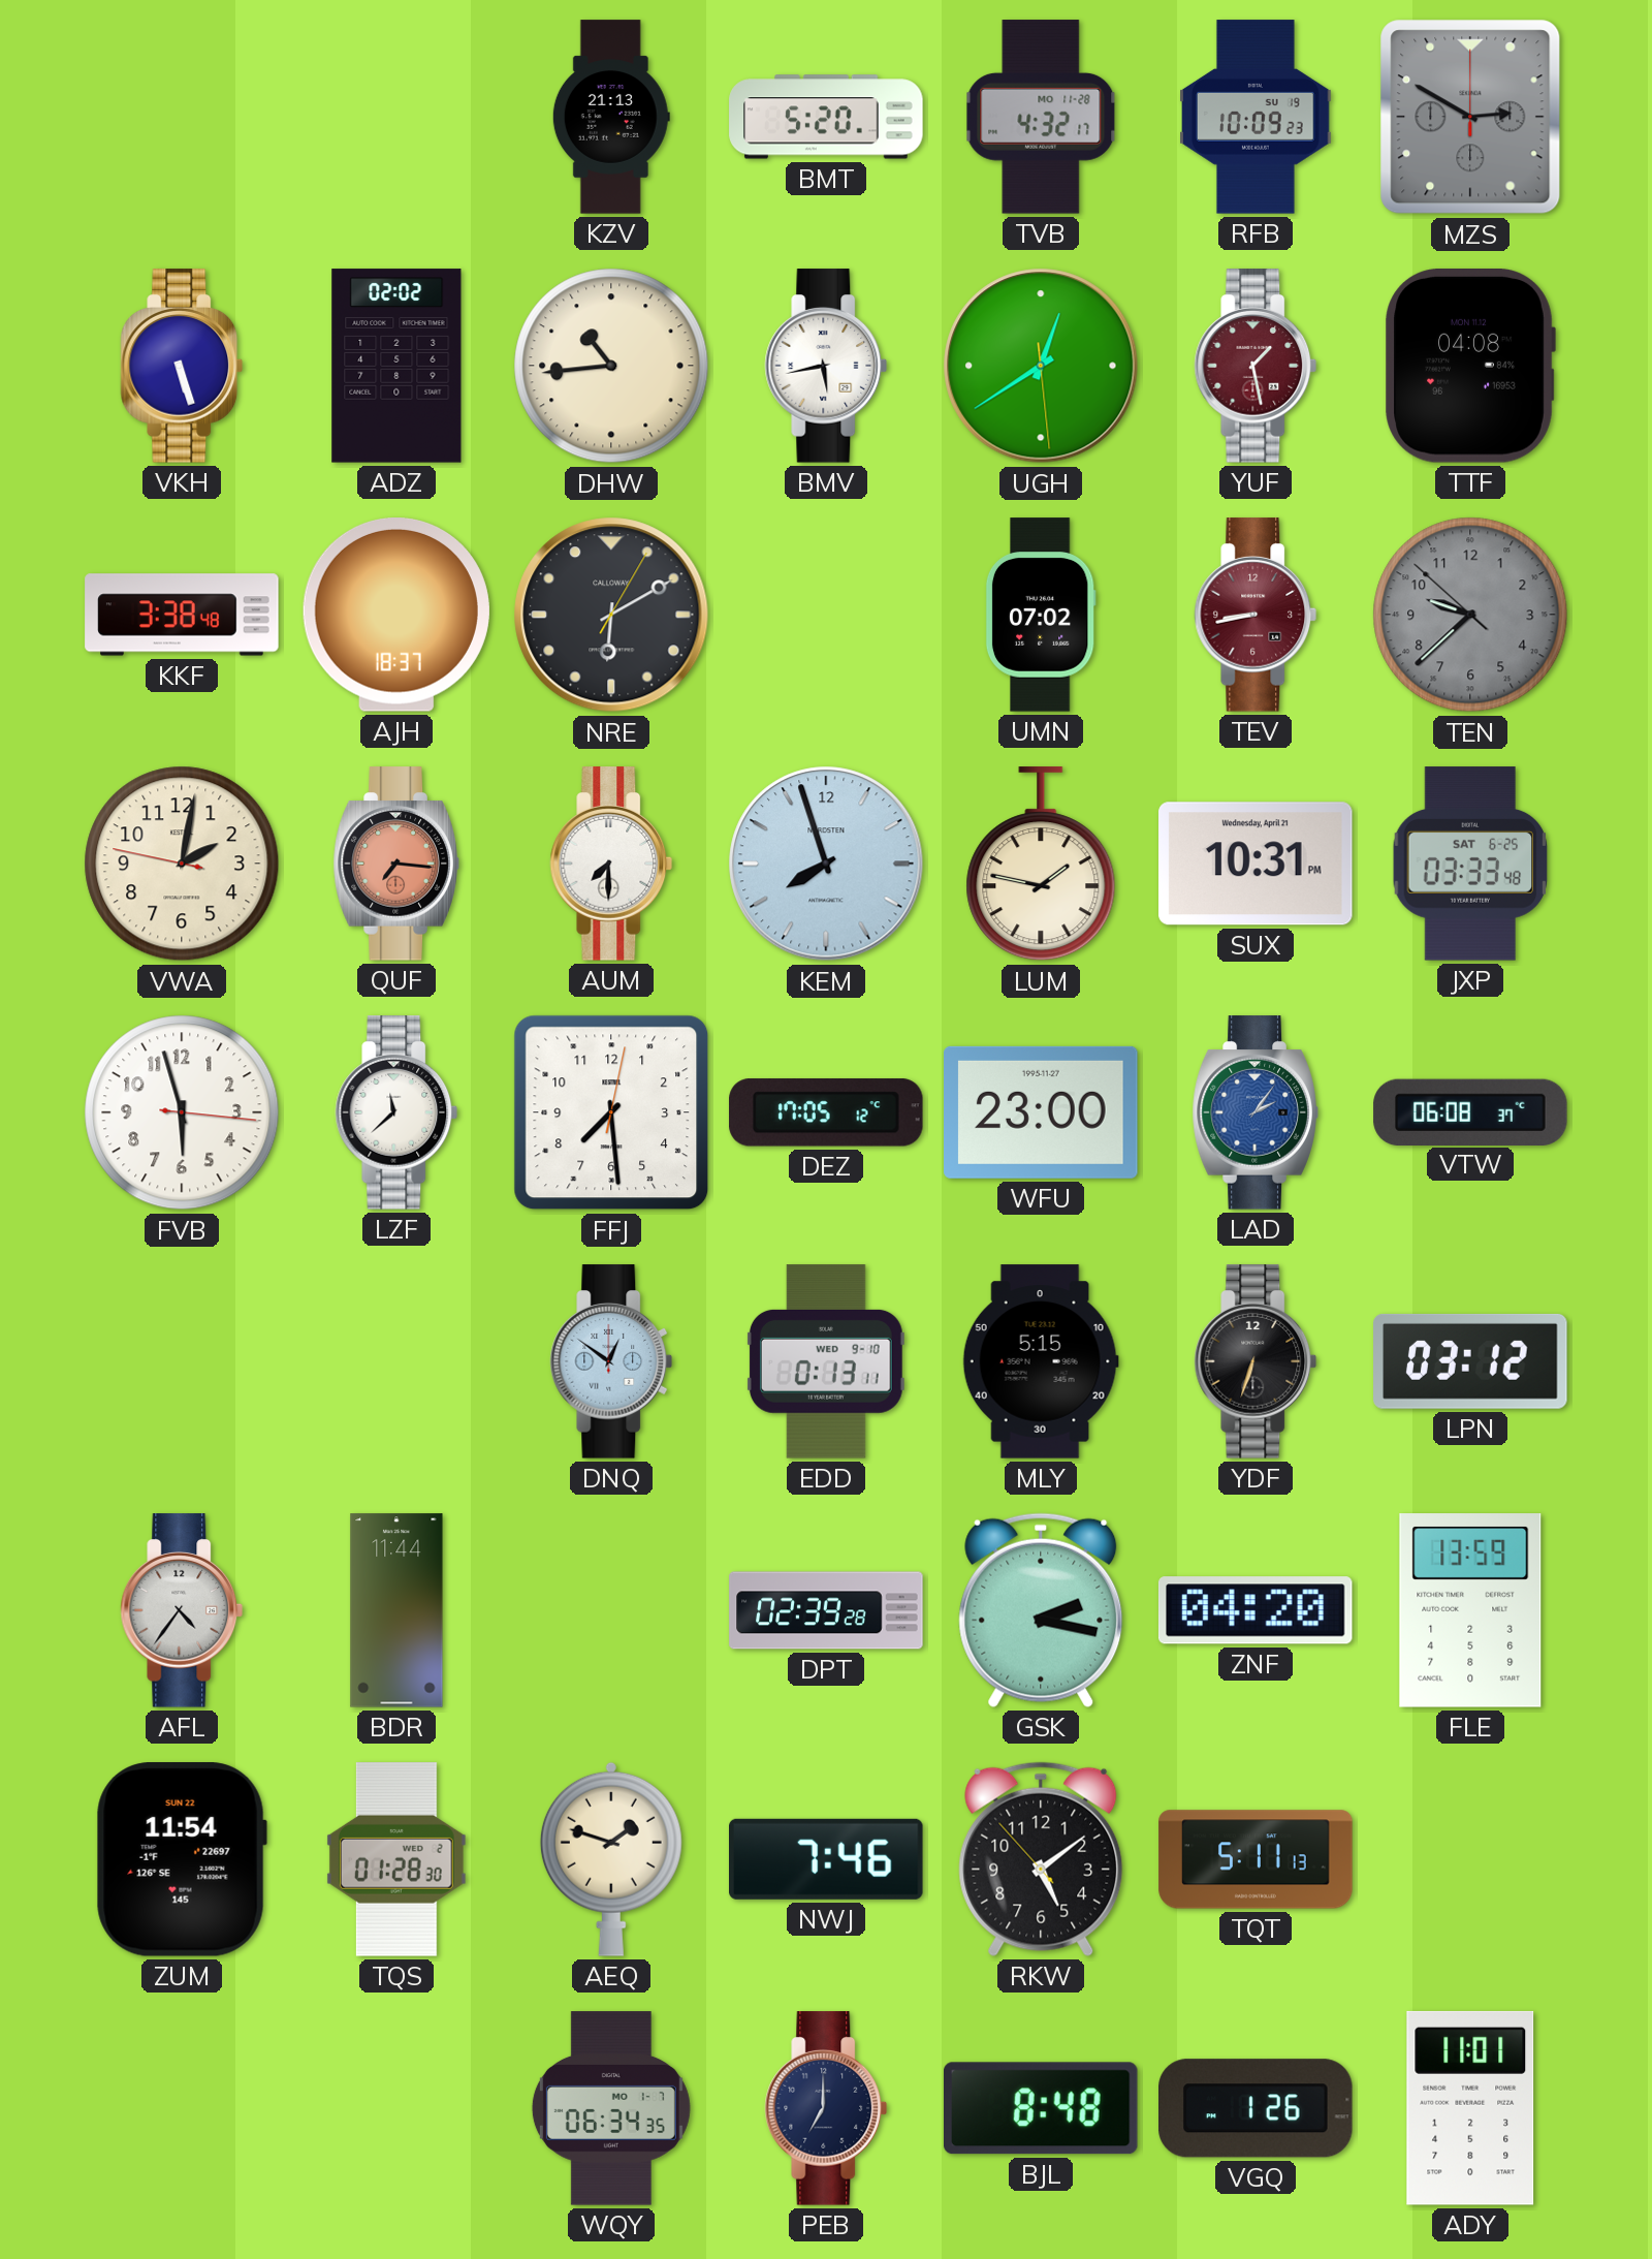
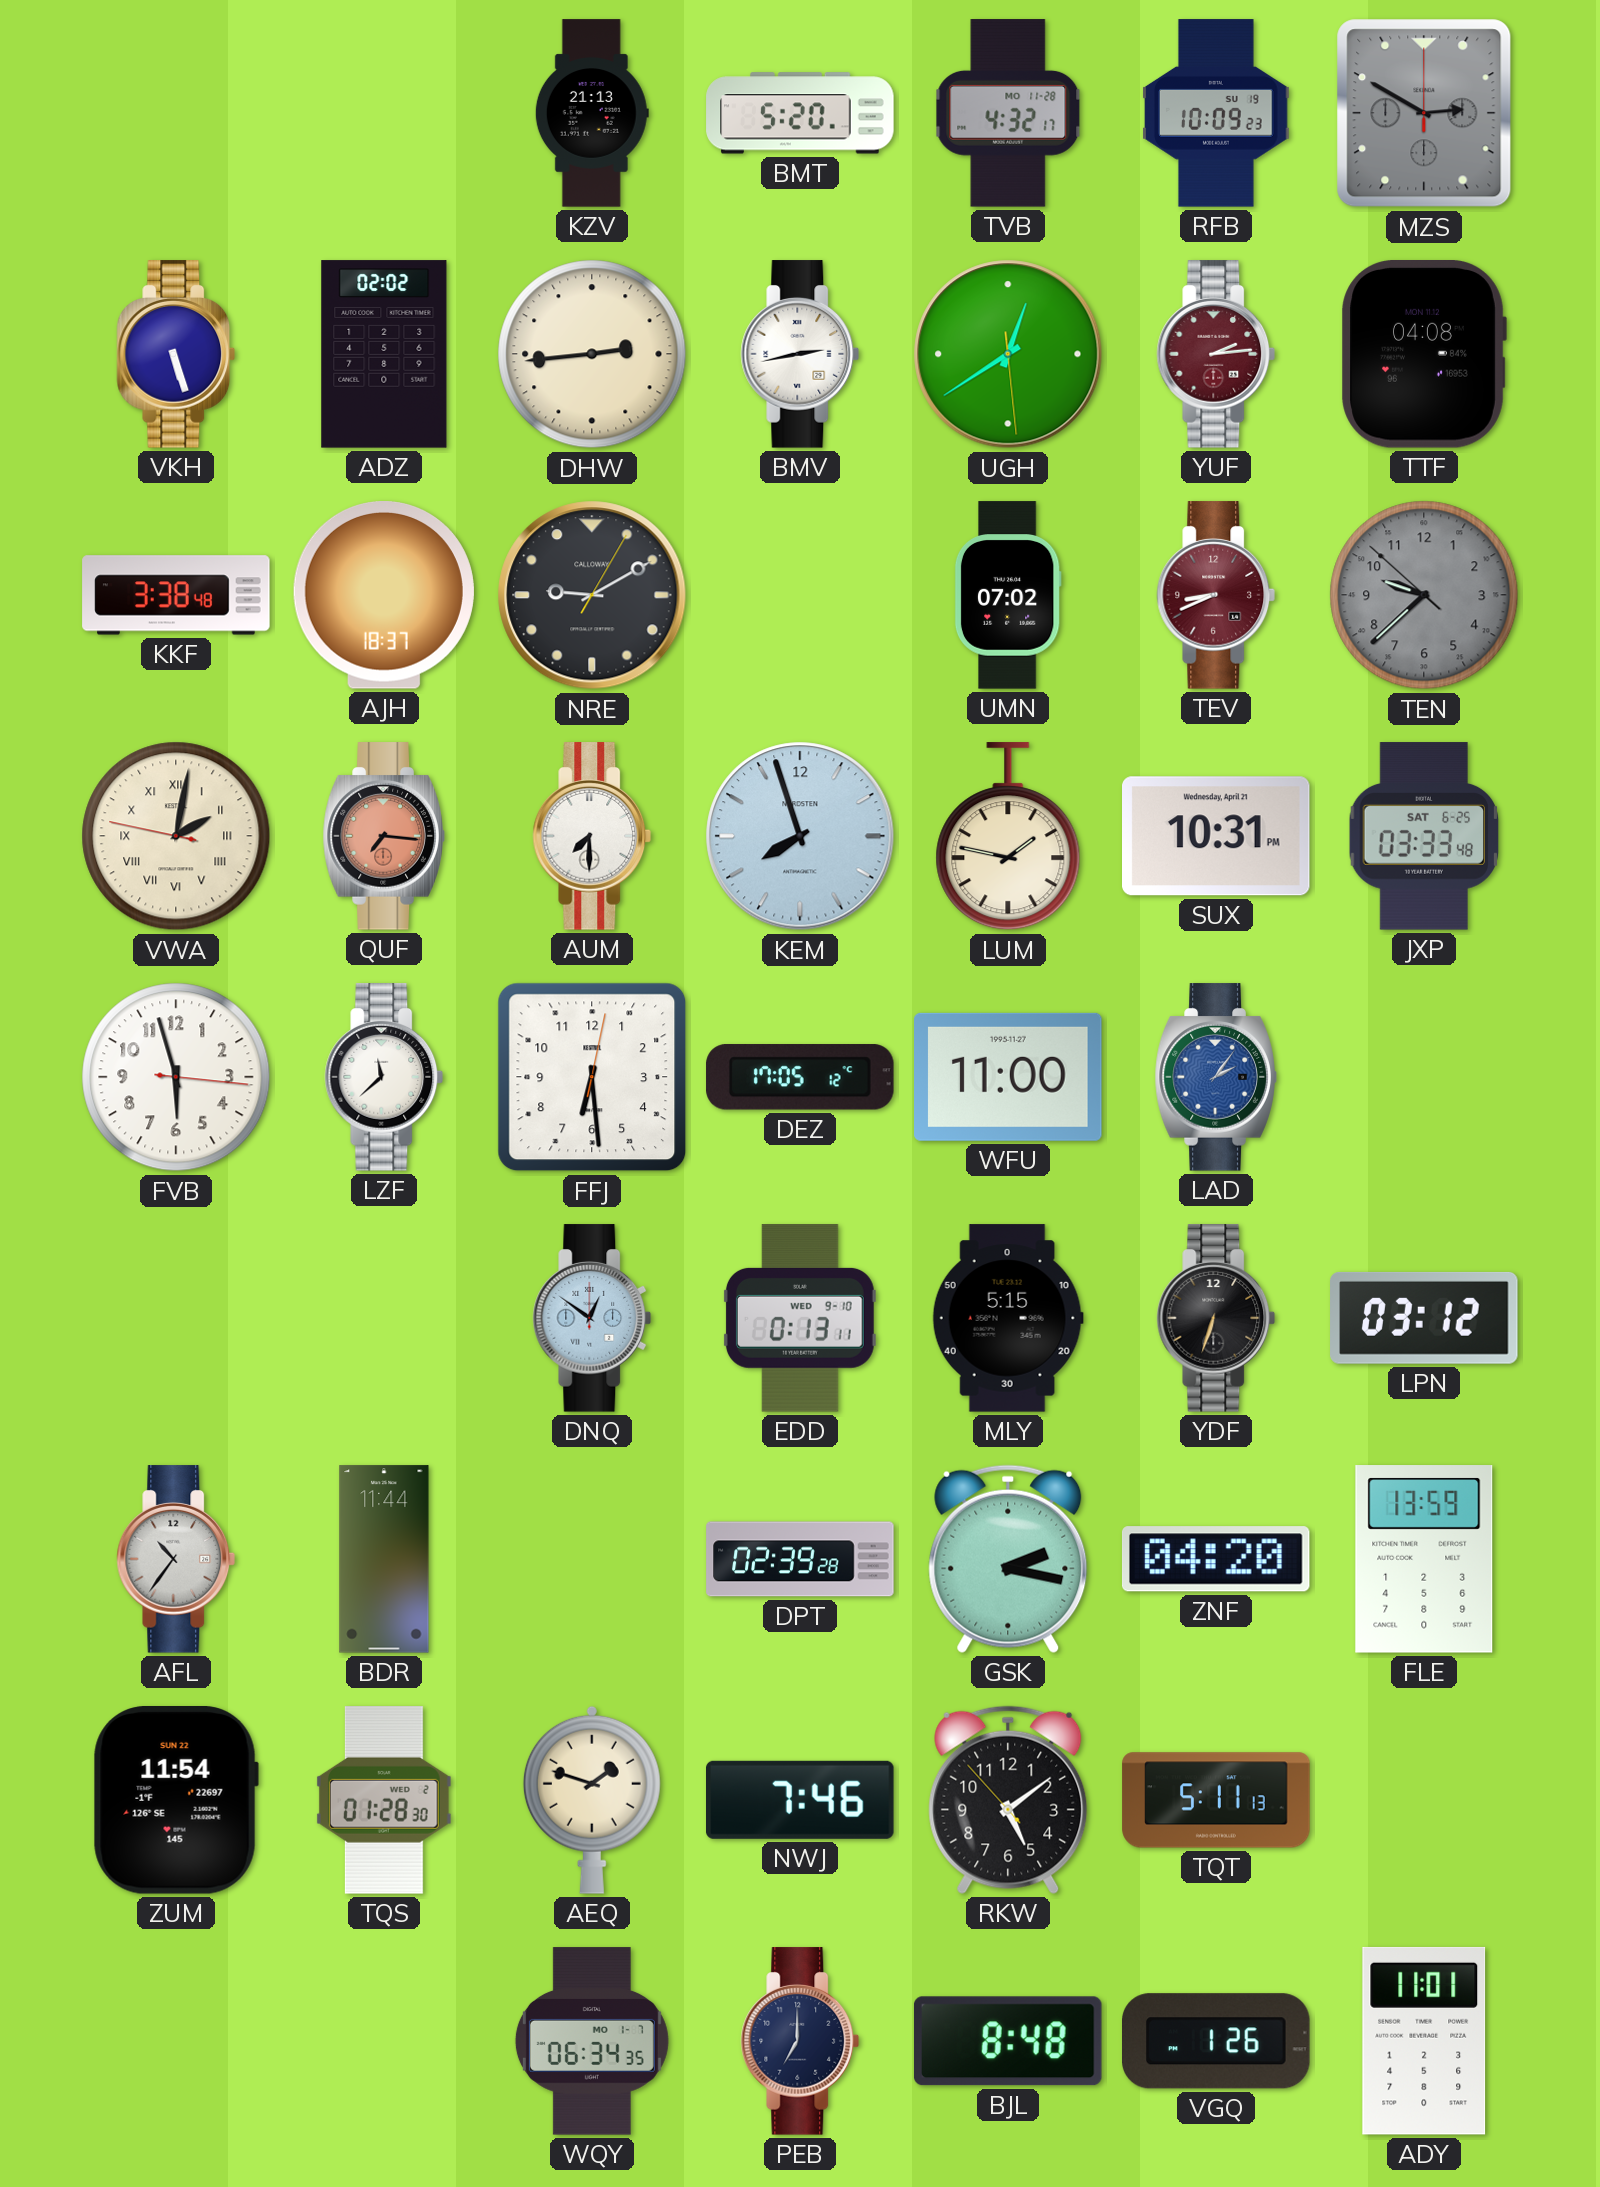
DHW: 10:44 -> 2:44
BMV: 5:43 -> 2:43
YUF: 1:28 -> 2:14
NRE: 6:10 -> 9:10
TEV: 8:43 -> 8:41
VWA numerals: Arabic -> Roman
FFJ: 7:29 -> 6:29
WFU: 23:00 -> 11:00
VTW: 06:08 -> none
AFL: 4:36 -> 10:36
